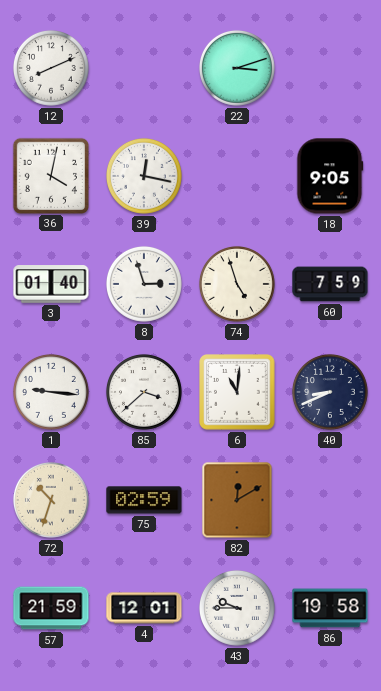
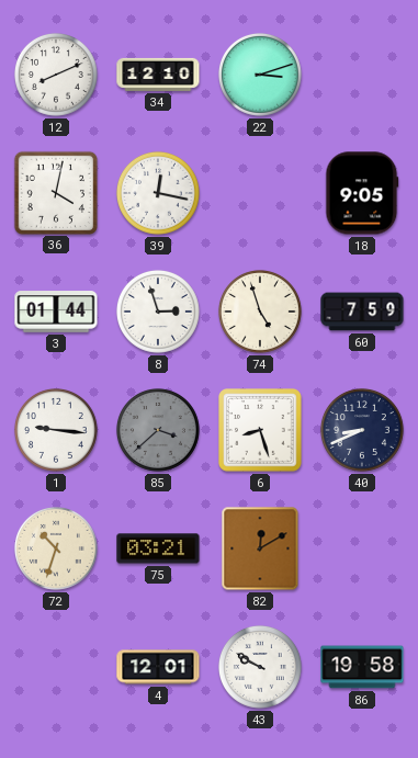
34: none -> 12:10
3: 01:40 -> 01:44
85 dial: white -> grey
6: 11:01 -> 8:27
75: 02:59 -> 03:21
57: 21:59 -> none
43: 9:45 -> 9:50
